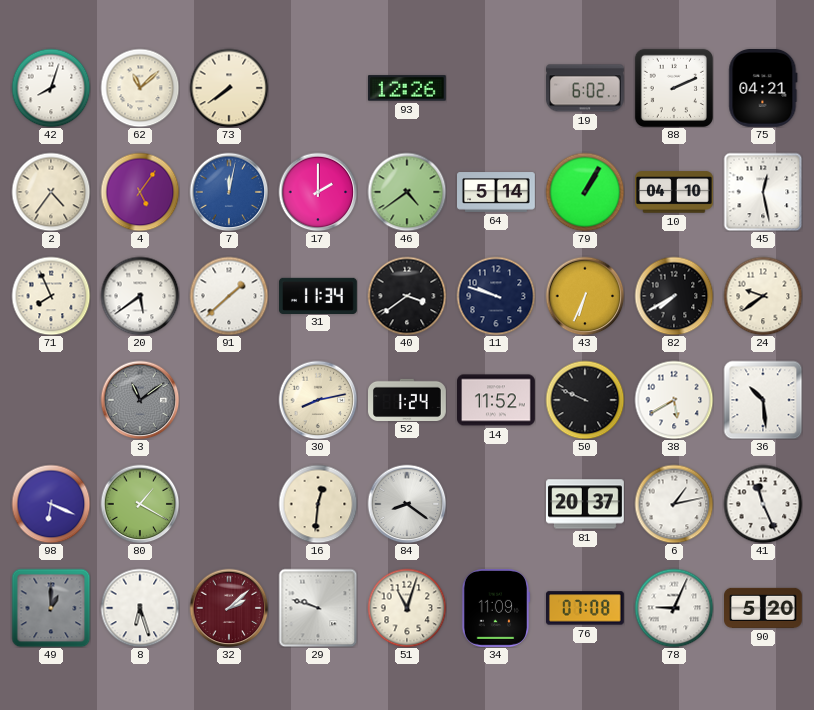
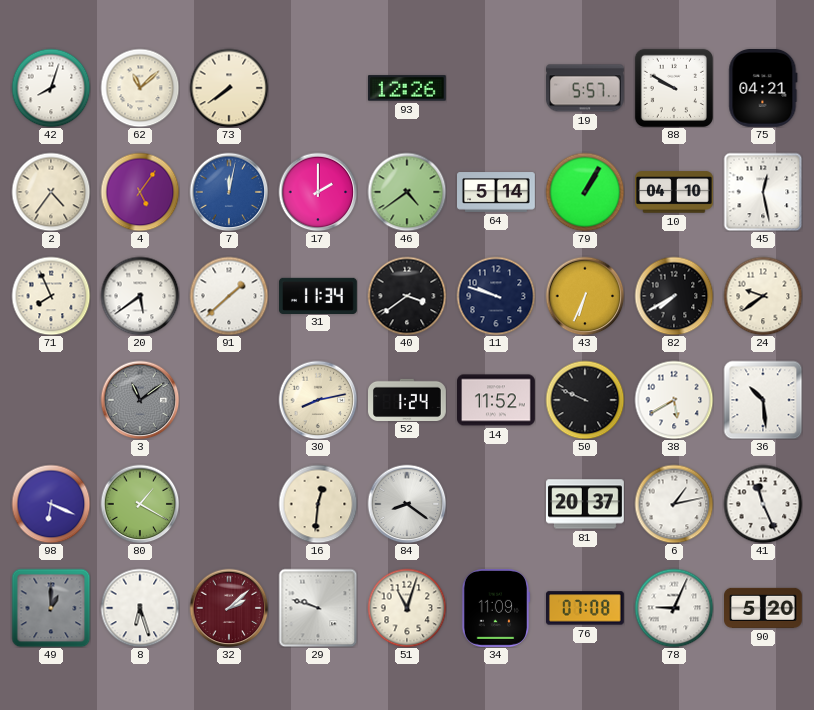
19: 6:02 -> 5:57
88: 2:11 -> 9:50
